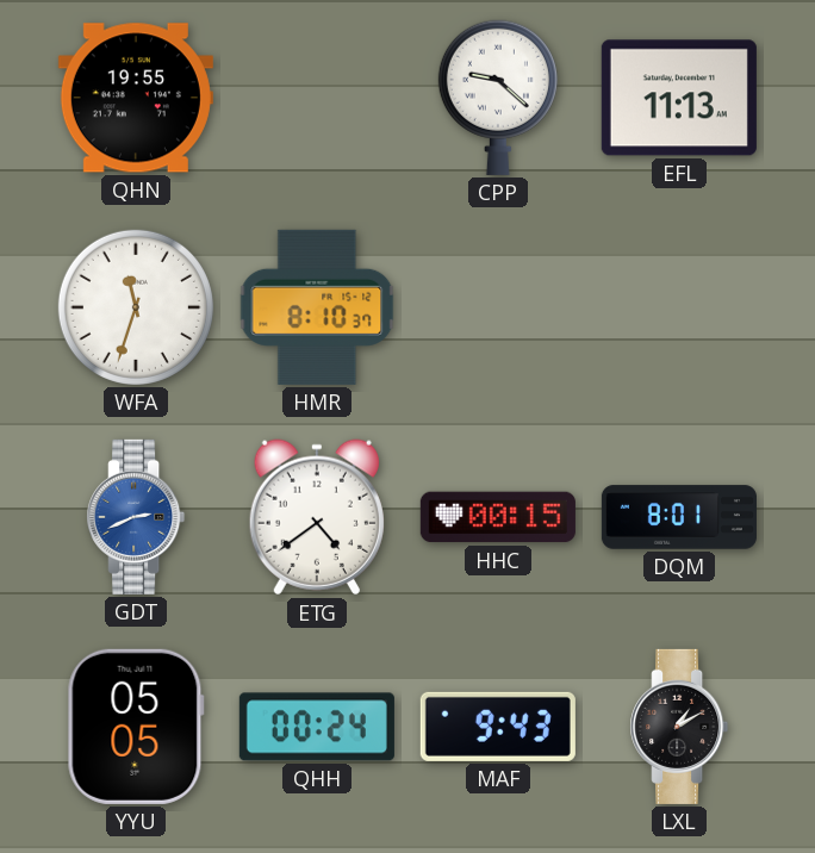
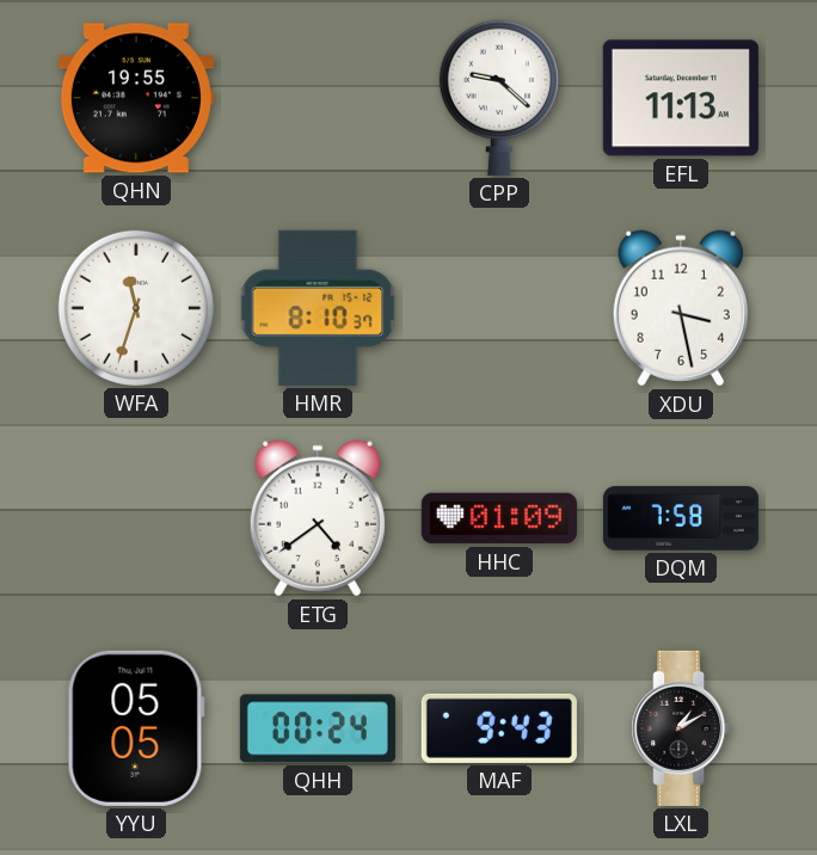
XDU: none -> 3:28
GDT: 2:41 -> none
HHC: 00:15 -> 01:09
DQM: 8:01 -> 7:58
